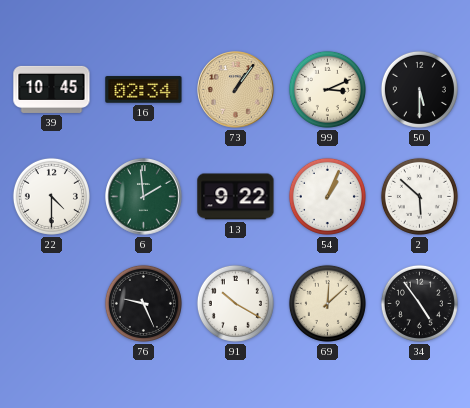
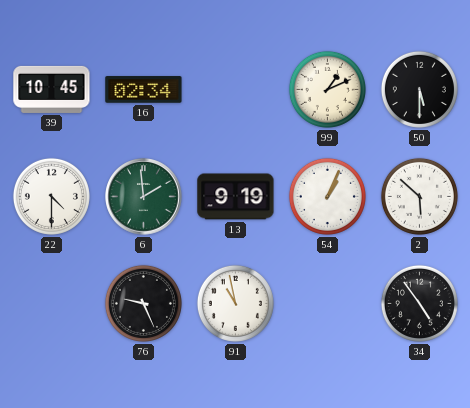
73: 1:06 -> none
99: 3:11 -> 1:11
13: 9:22 -> 9:19
91: 10:20 -> 10:58
69: 12:08 -> none
